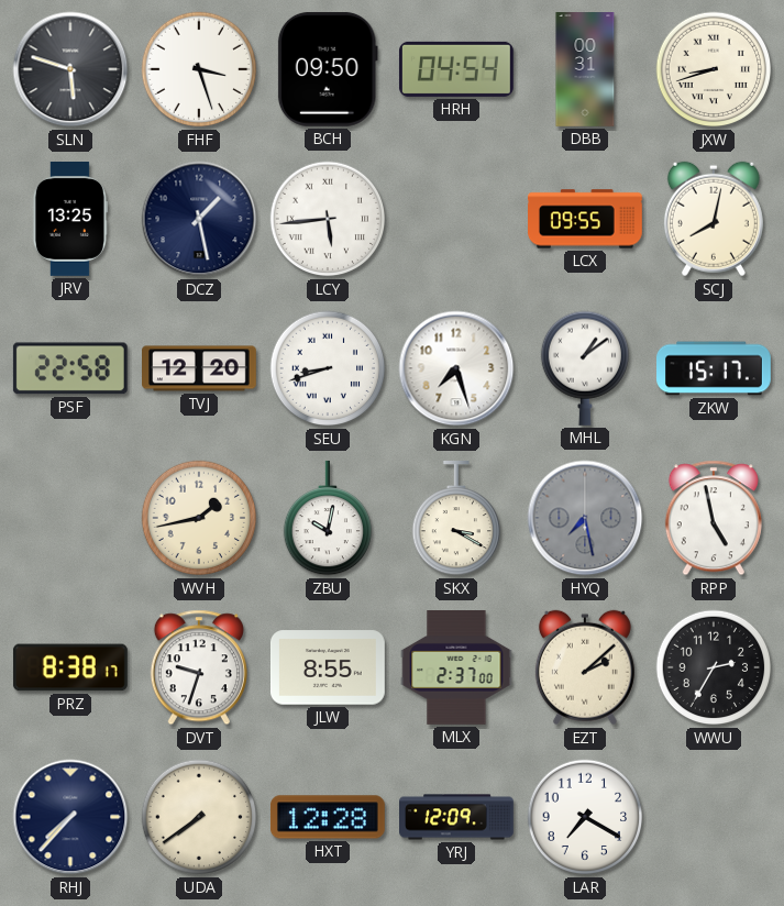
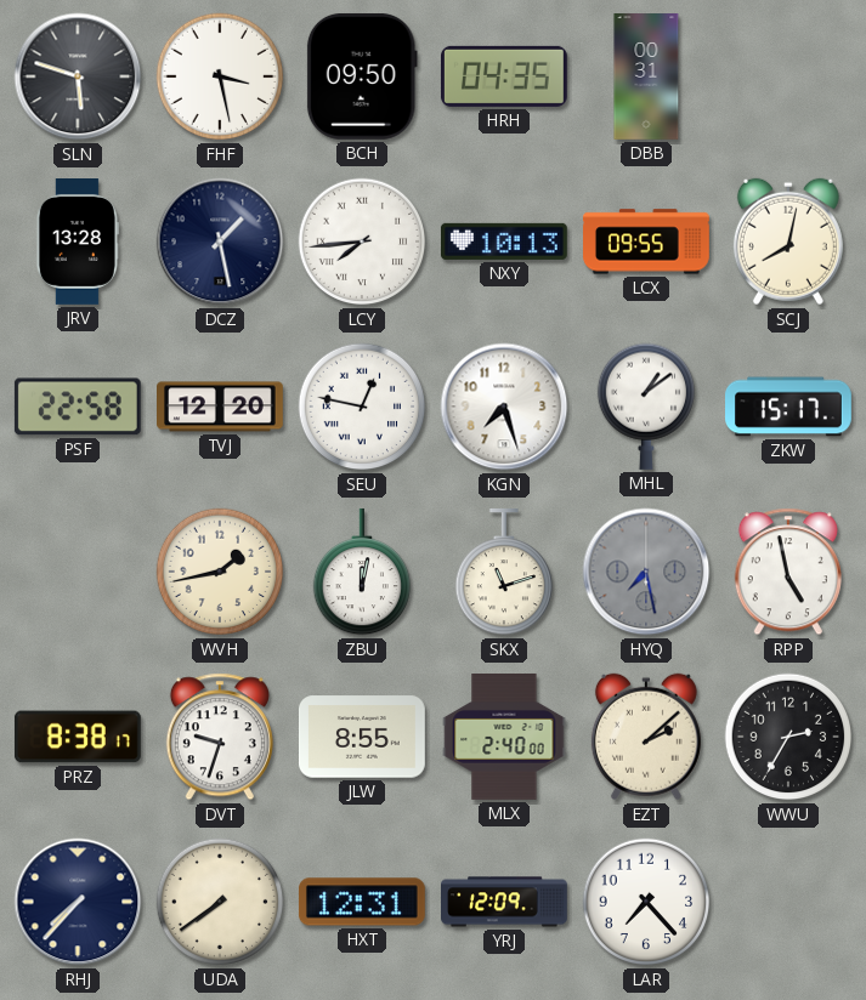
FHF: 3:27 -> 3:28
HRH: 04:54 -> 04:35
JXW: 8:42 -> none
JRV: 13:25 -> 13:28
LCY: 5:44 -> 7:44
NXY: none -> 10:13
SEU: 8:42 -> 12:47
ZBU: 10:02 -> 12:02
SKX: 3:20 -> 11:12
MLX: 2:37 -> 2:40
HXT: 12:28 -> 12:31
LAR: 7:20 -> 7:23
